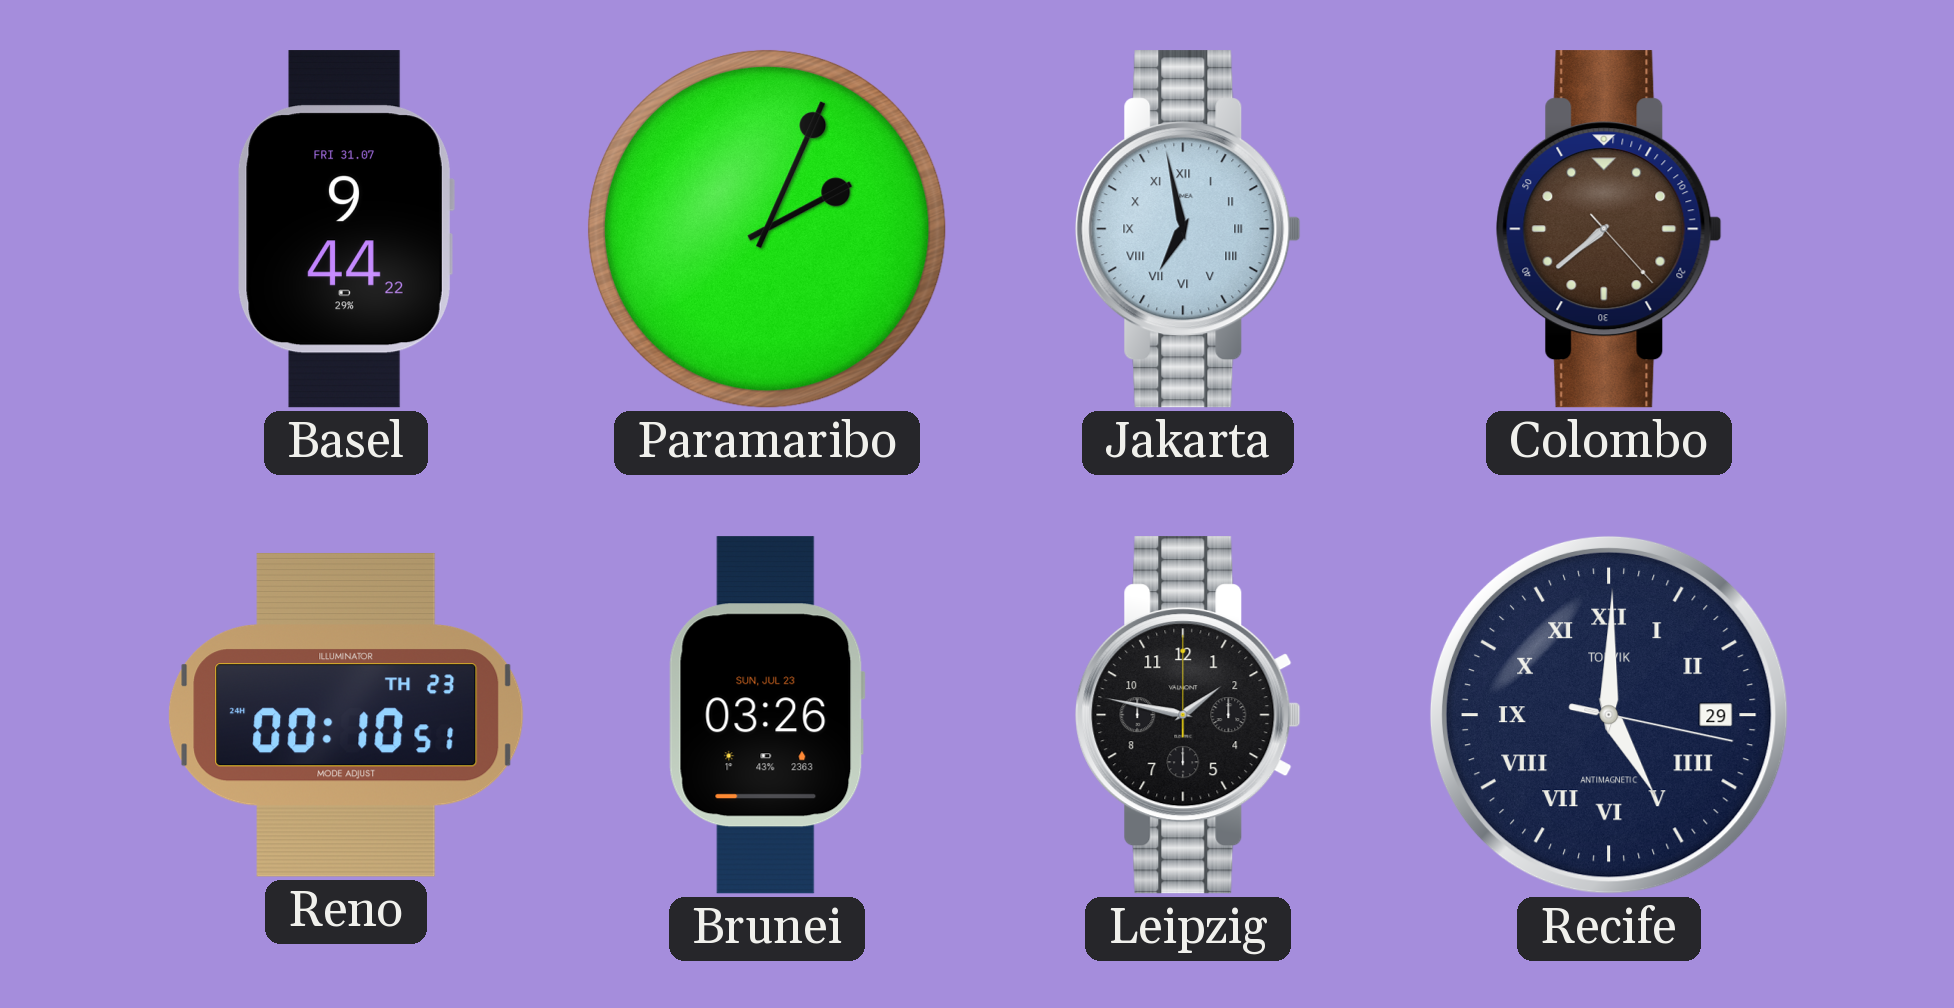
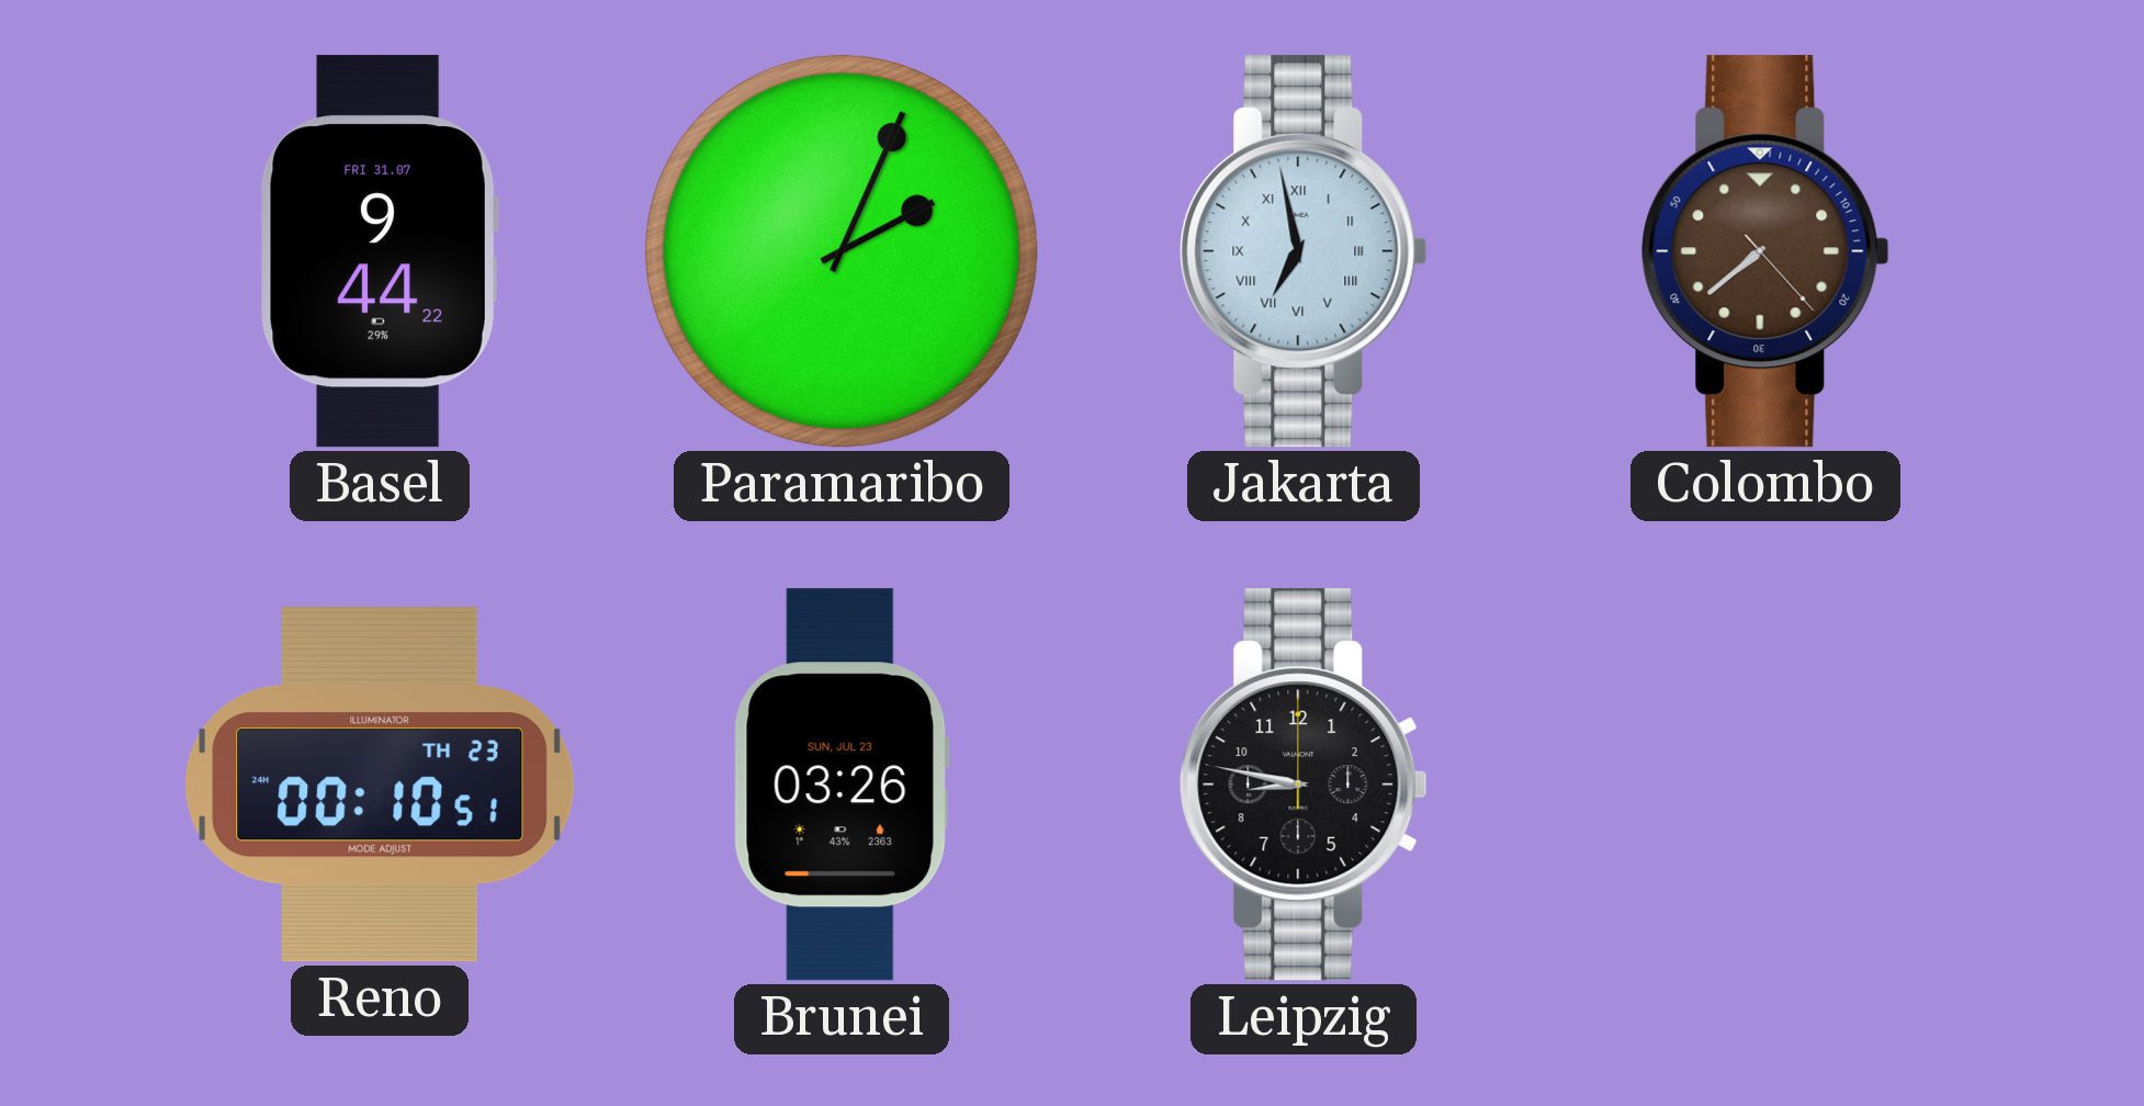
Leipzig: 1:47 -> 8:47
Recife: 5:00 -> none
